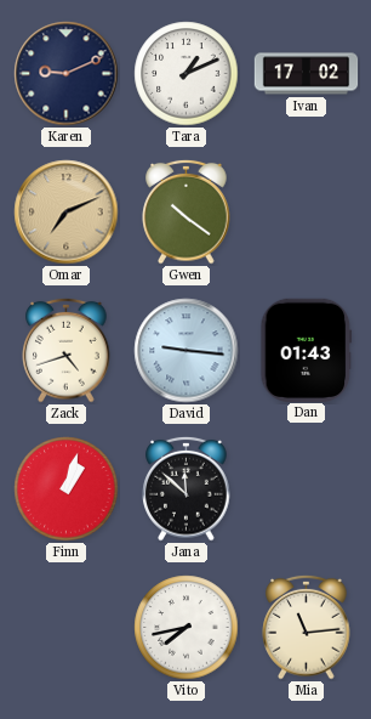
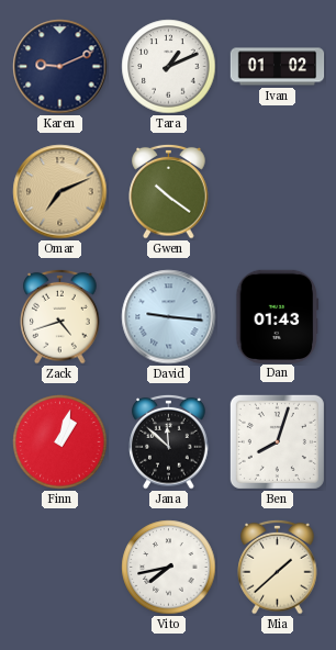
Ivan: 17:02 -> 01:02
Ben: none -> 8:03
Mia: 11:14 -> 1:38
